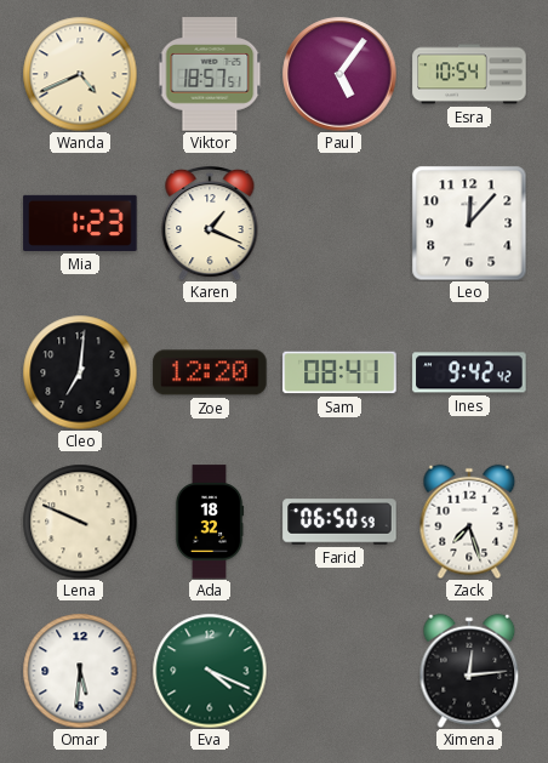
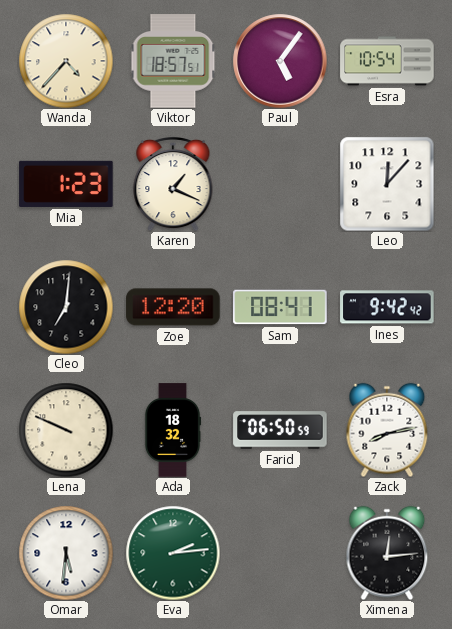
Wanda: 4:41 -> 4:37
Zack: 7:27 -> 8:13
Eva: 4:19 -> 2:14
